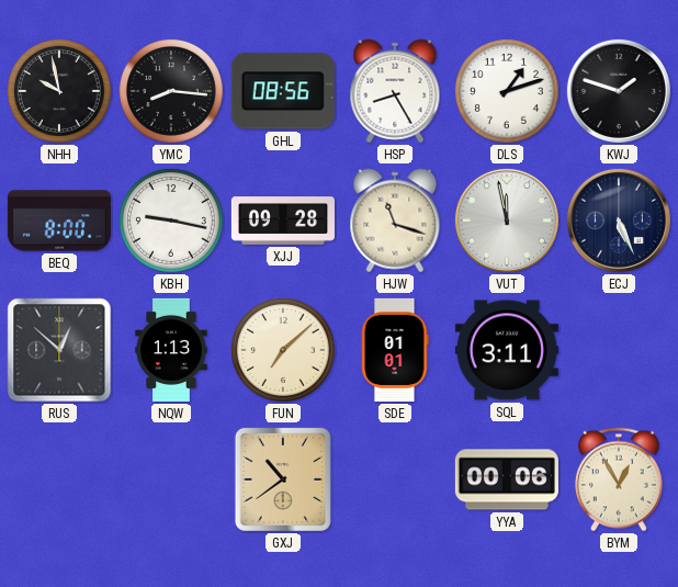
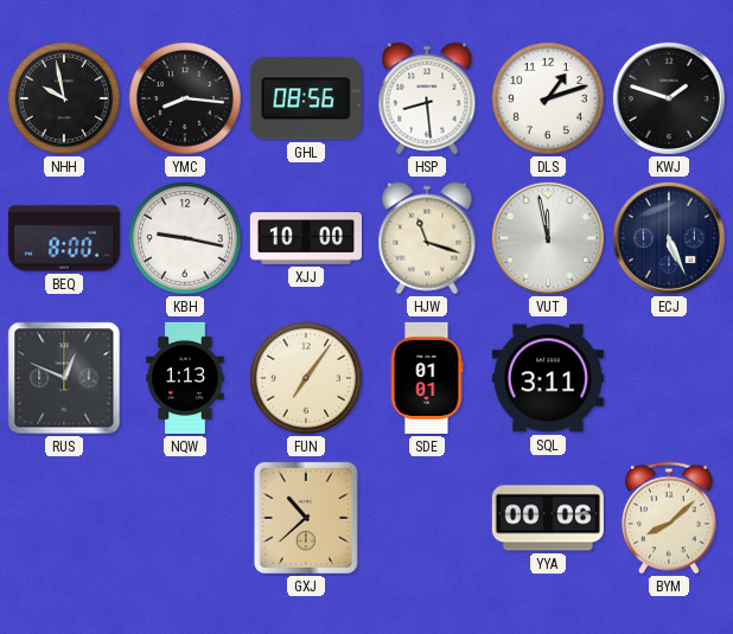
HSP: 8:25 -> 8:29
XJJ: 09:28 -> 10:00
RUS: 12:52 -> 12:49
FUN: 7:08 -> 7:06
GXJ: 10:39 -> 10:38
BYM: 12:55 -> 8:08
